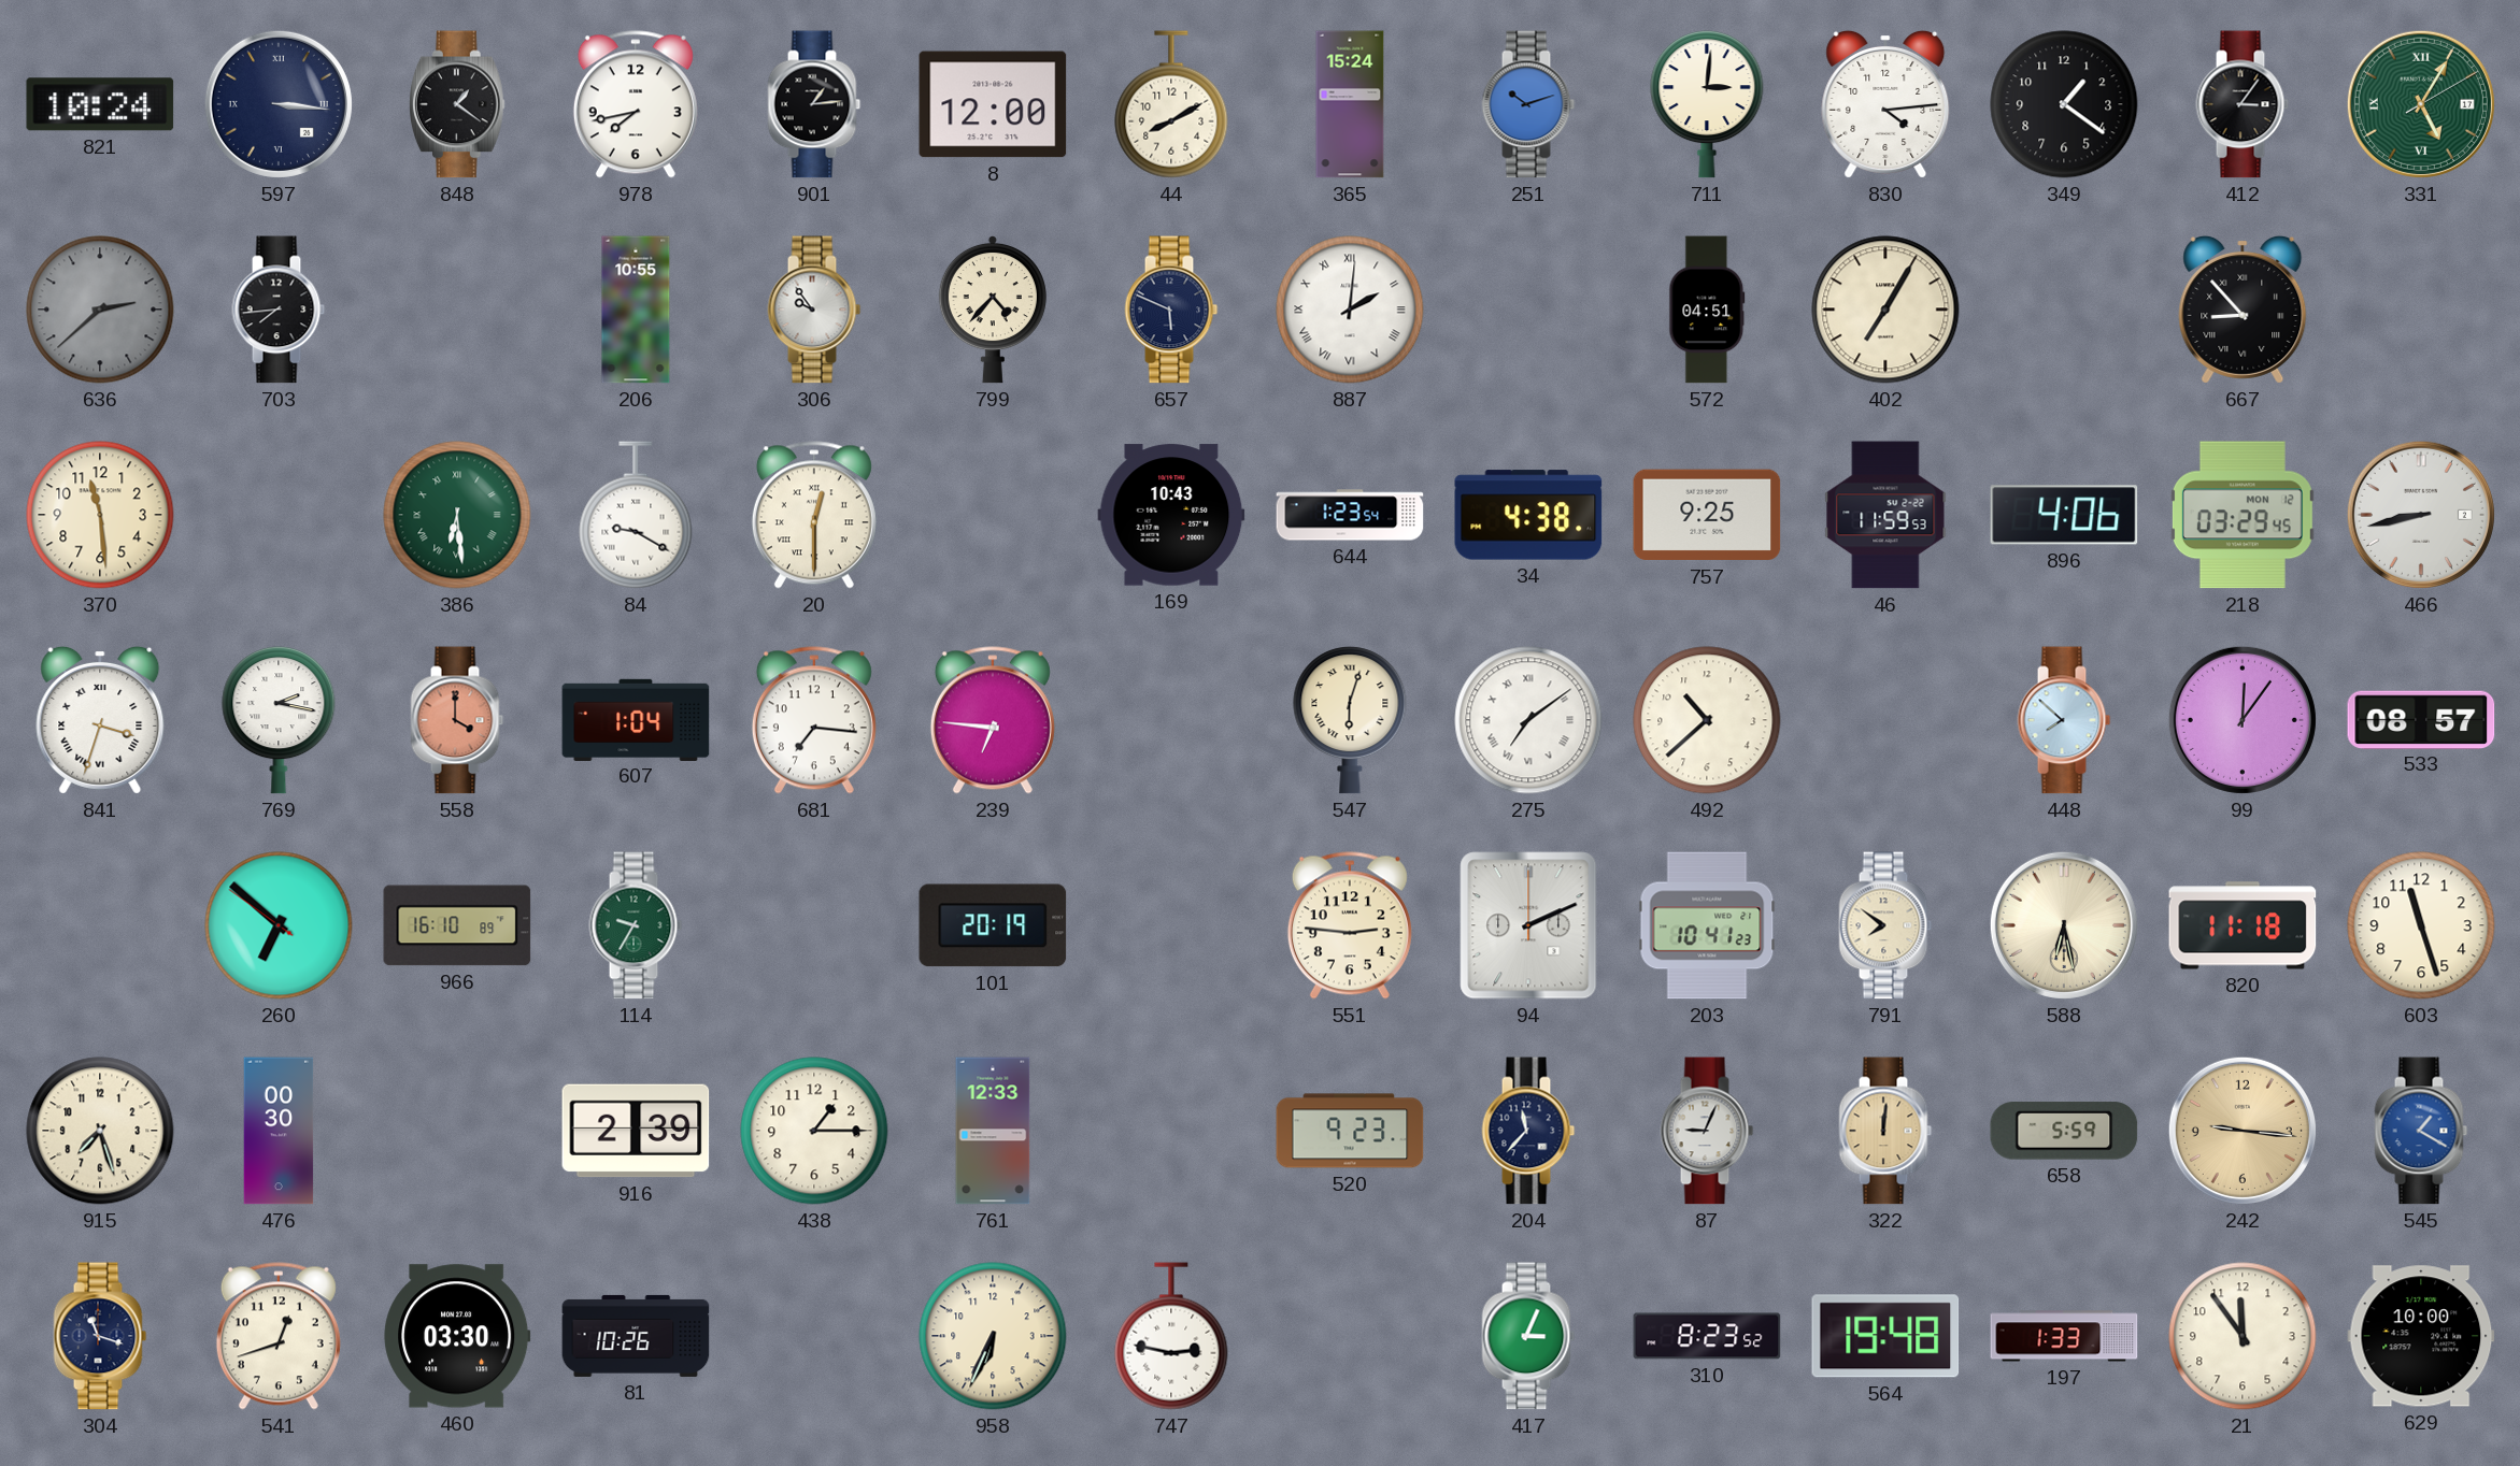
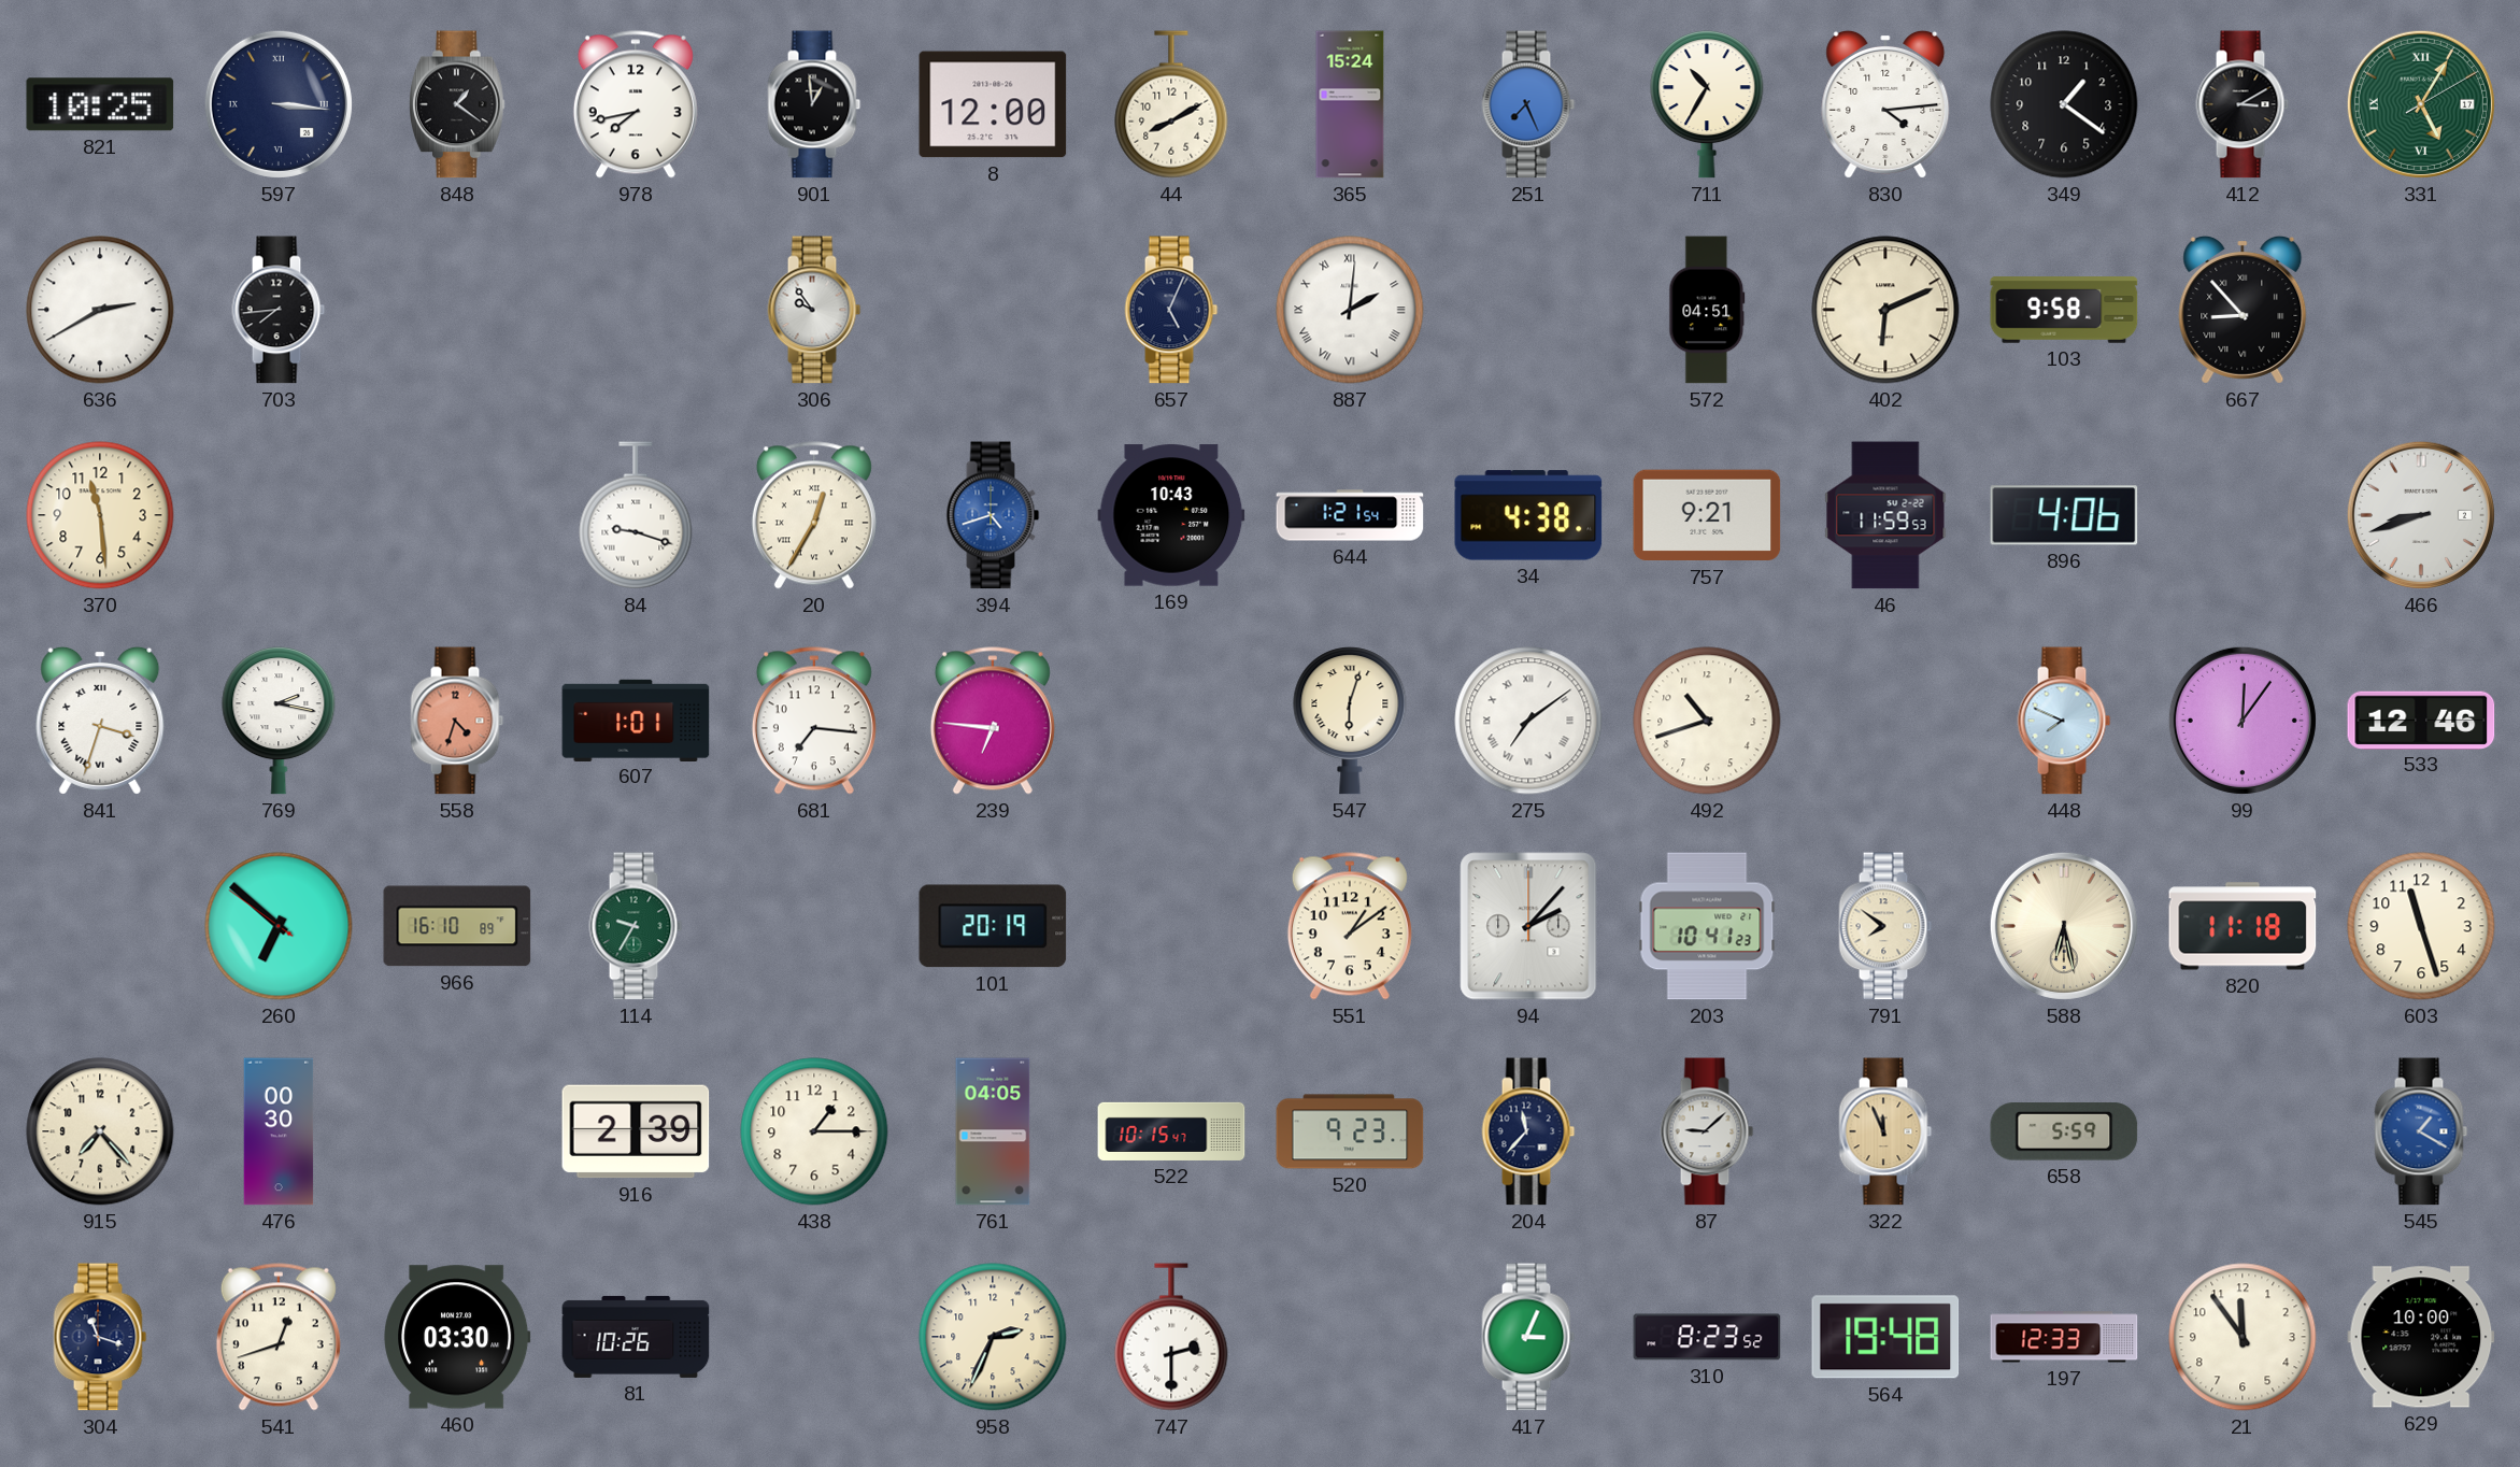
821: 10:24 -> 10:25
901: 1:14 -> 12:59
251: 10:12 -> 7:26
711: 3:01 -> 10:35
412: 3:06 -> 3:10
636: 2:38 -> 2:40
636 dial: grey -> white
206: 10:55 -> none
799: 4:37 -> none
657: 5:49 -> 5:04
402: 7:05 -> 6:11
103: none -> 9:58
386: 6:29 -> none
84: 9:20 -> 9:18
20: 12:30 -> 12:35
394: none -> 4:42
644: 1:23 -> 1:21
757: 9:25 -> 9:21
218: 03:29 -> none
466: 8:43 -> 8:42
558: 4:00 -> 4:33
607: 1:04 -> 1:01
492: 10:38 -> 10:42
448: 7:52 -> 7:49
533: 08:57 -> 12:46
551: 2:46 -> 1:09
94: 2:11 -> 2:07
915: 7:27 -> 7:23
761: 12:33 -> 04:05
522: none -> 10:15
87: 9:04 -> 9:08
322: 12:01 -> 11:56
242: 9:16 -> none
958: 6:34 -> 2:34
747: 2:47 -> 2:30
197: 1:33 -> 12:33
